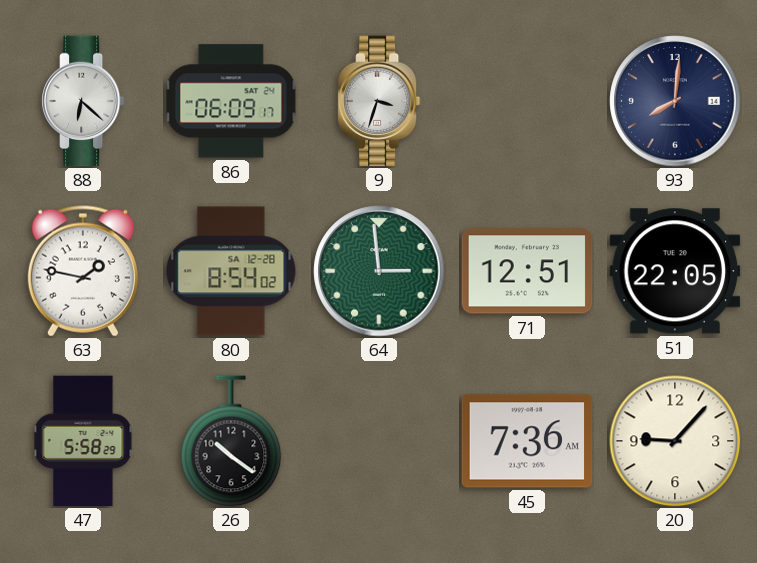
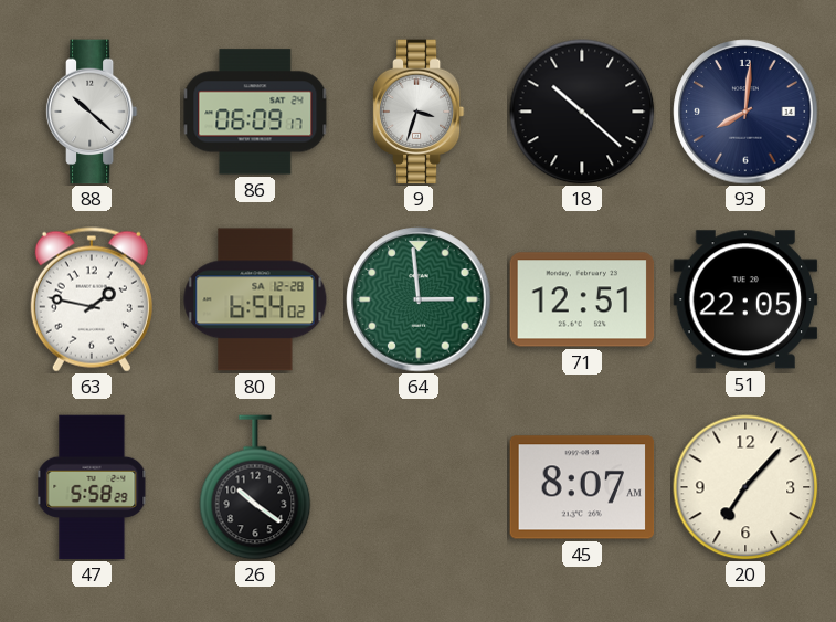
88: 6:22 -> 10:22
18: none -> 10:22
80: 8:54 -> 6:54
45: 7:36 -> 8:07
20: 9:07 -> 7:07
